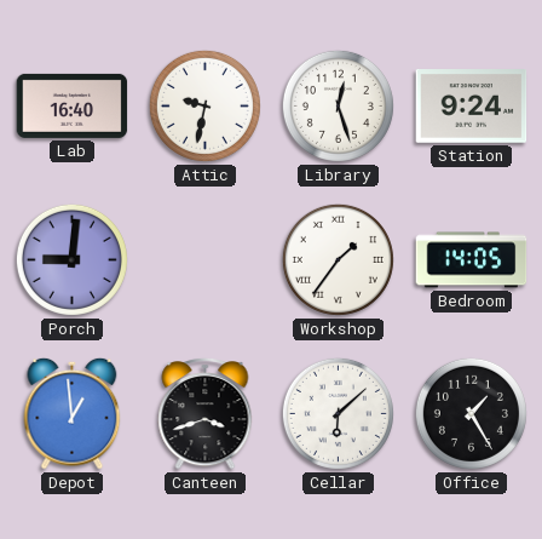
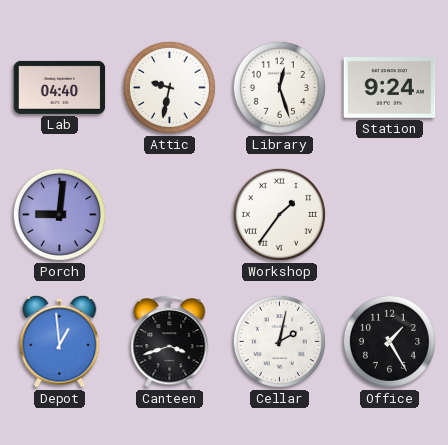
Lab: 16:40 -> 04:40
Bedroom: 14:05 -> none
Cellar: 6:08 -> 2:02
